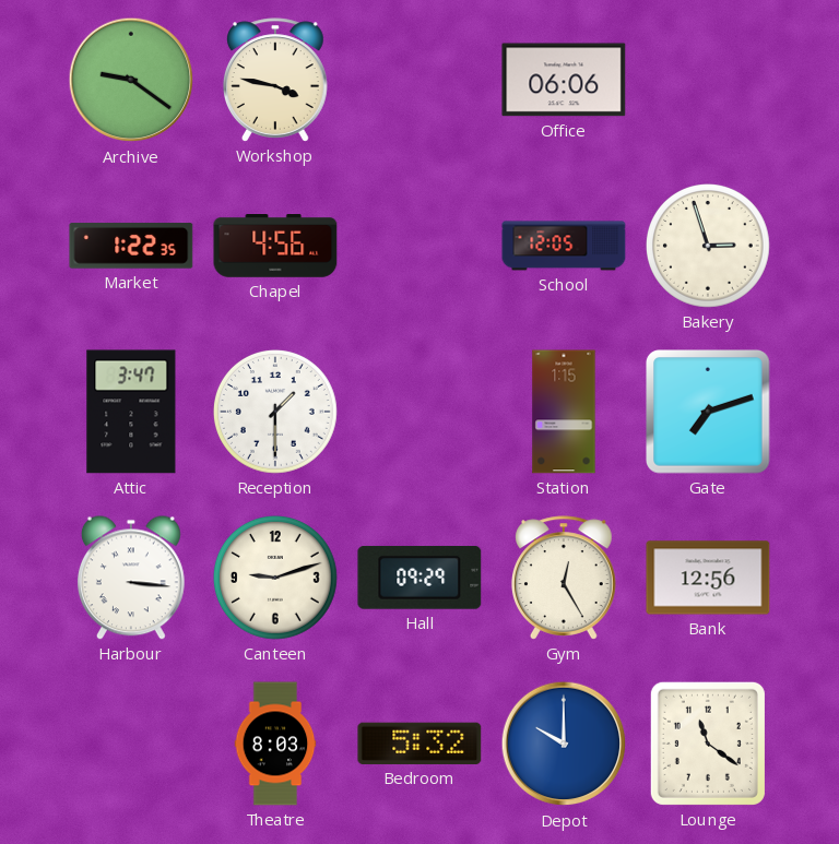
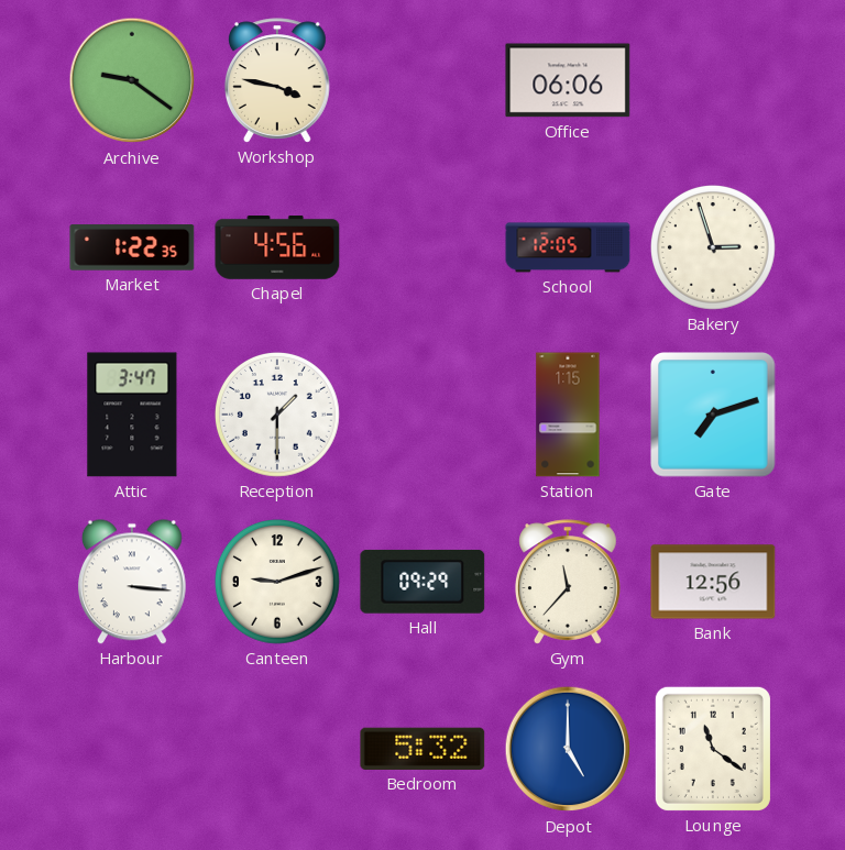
Gym: 12:25 -> 11:37
Theatre: 8:03 -> none
Depot: 10:00 -> 5:00
